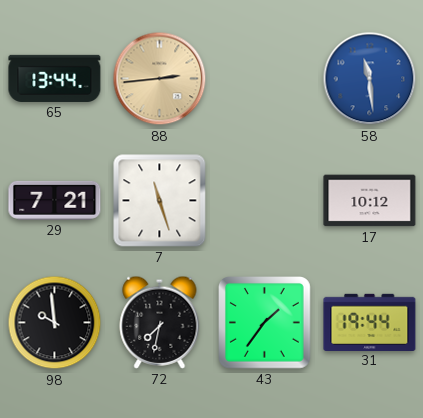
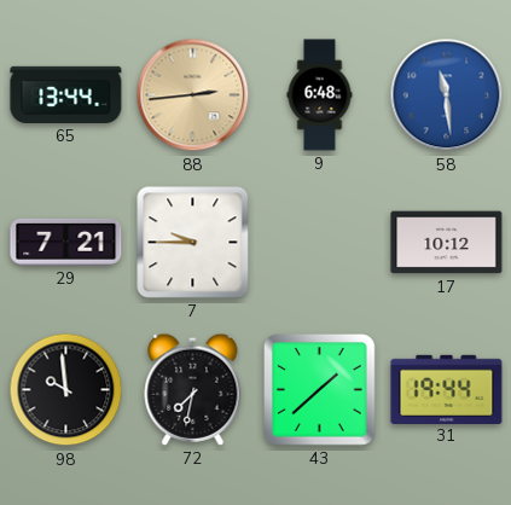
9: none -> 6:48
7: 11:27 -> 9:45
43: 1:36 -> 1:38
